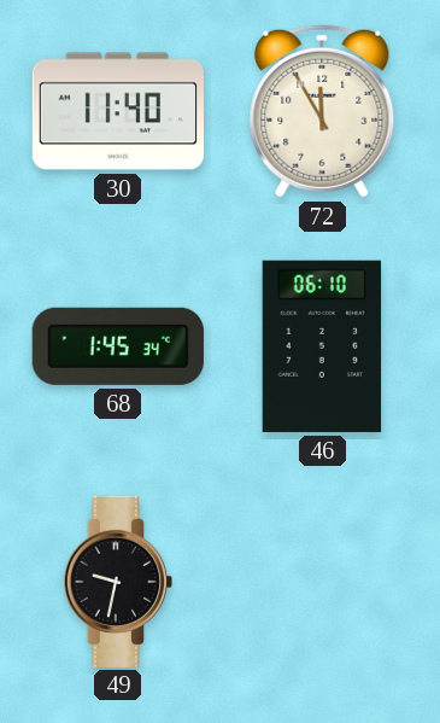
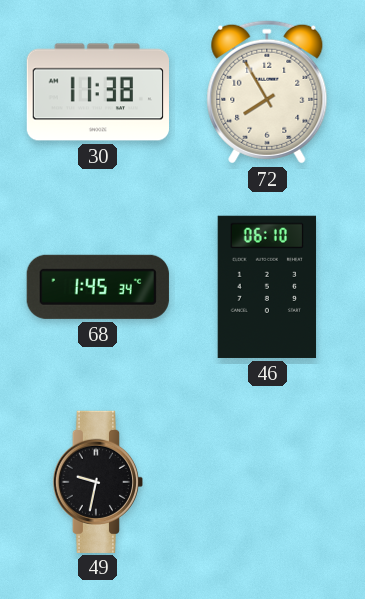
30: 11:40 -> 11:38
72: 11:55 -> 7:55
